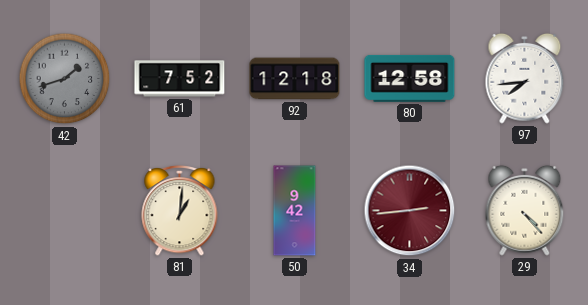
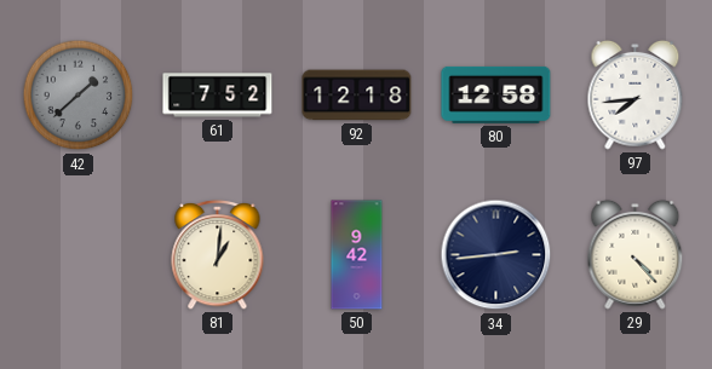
42: 1:42 -> 1:38
34 dial: burgundy -> navy
